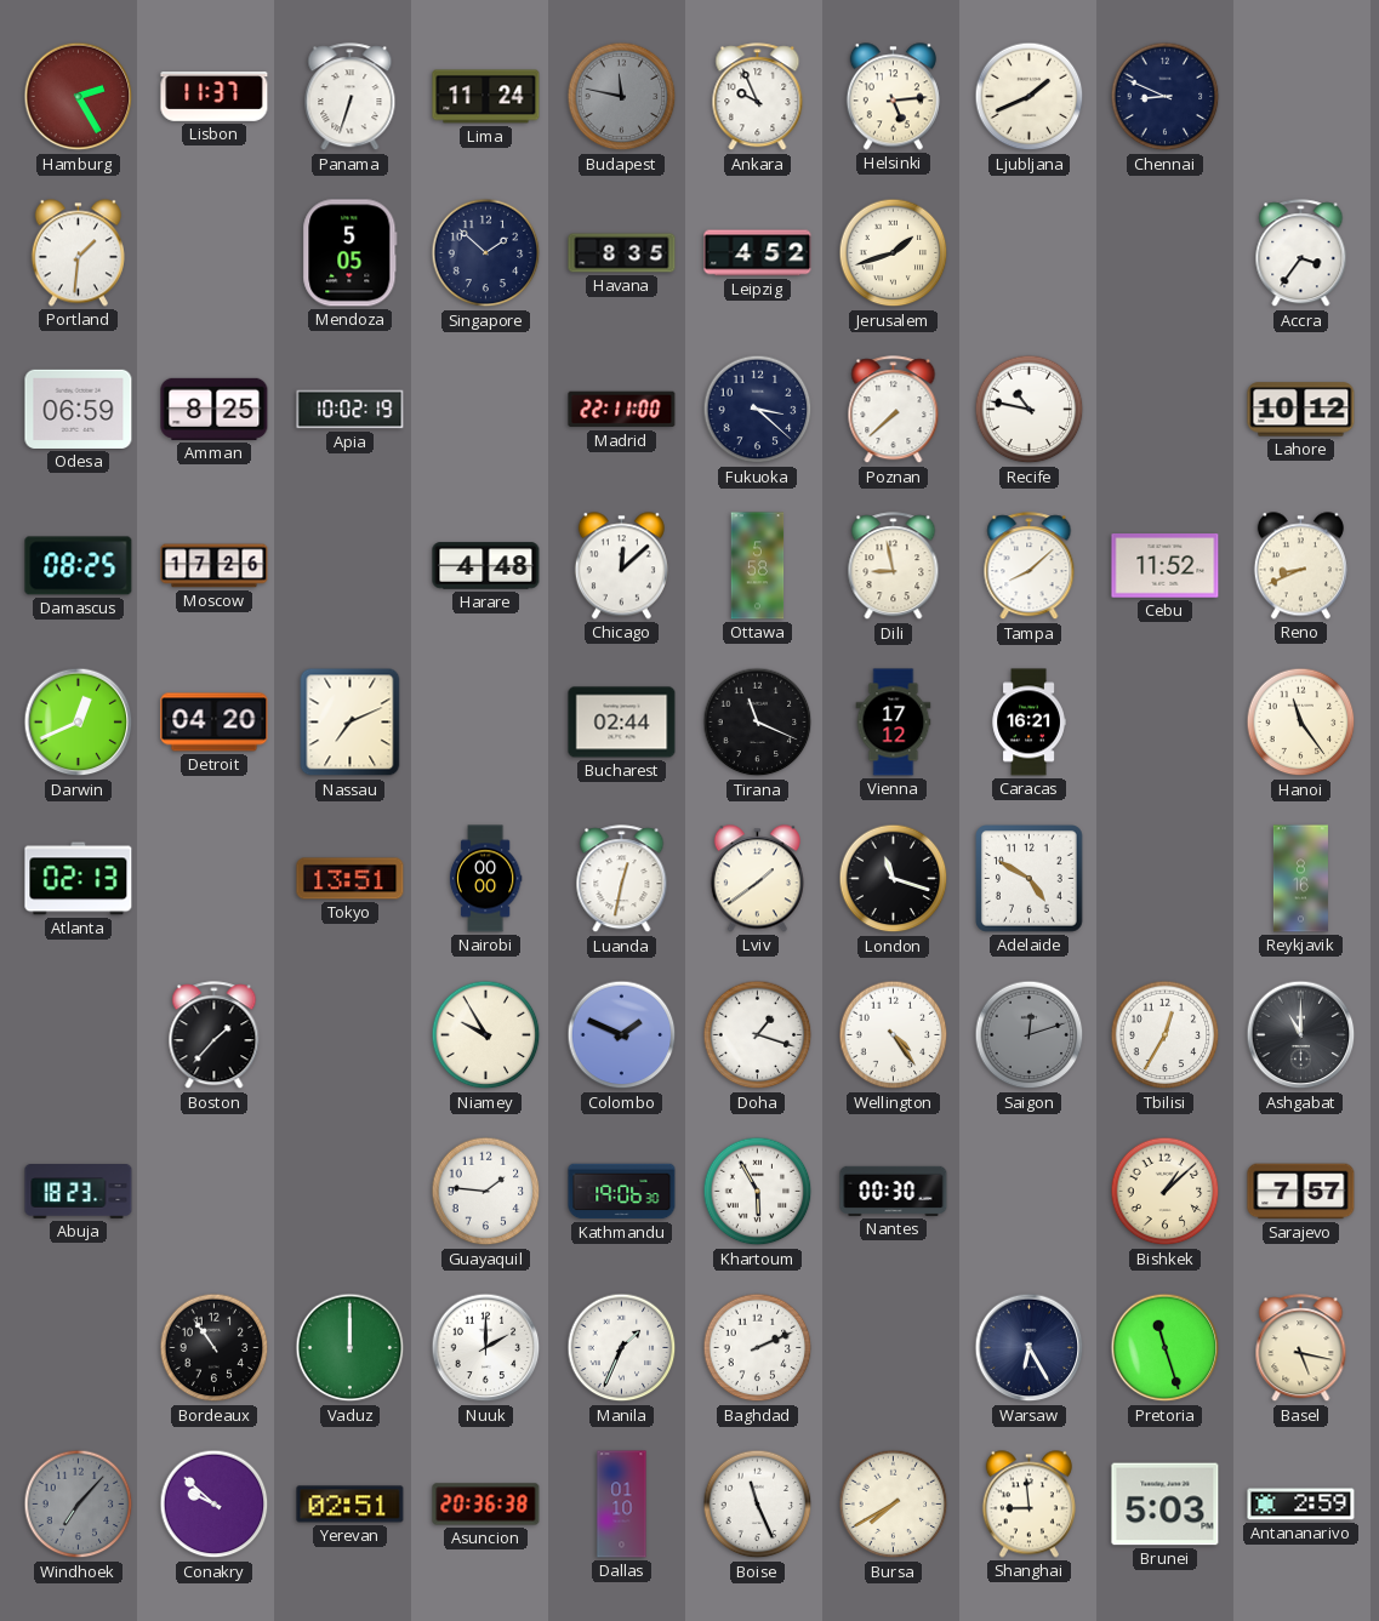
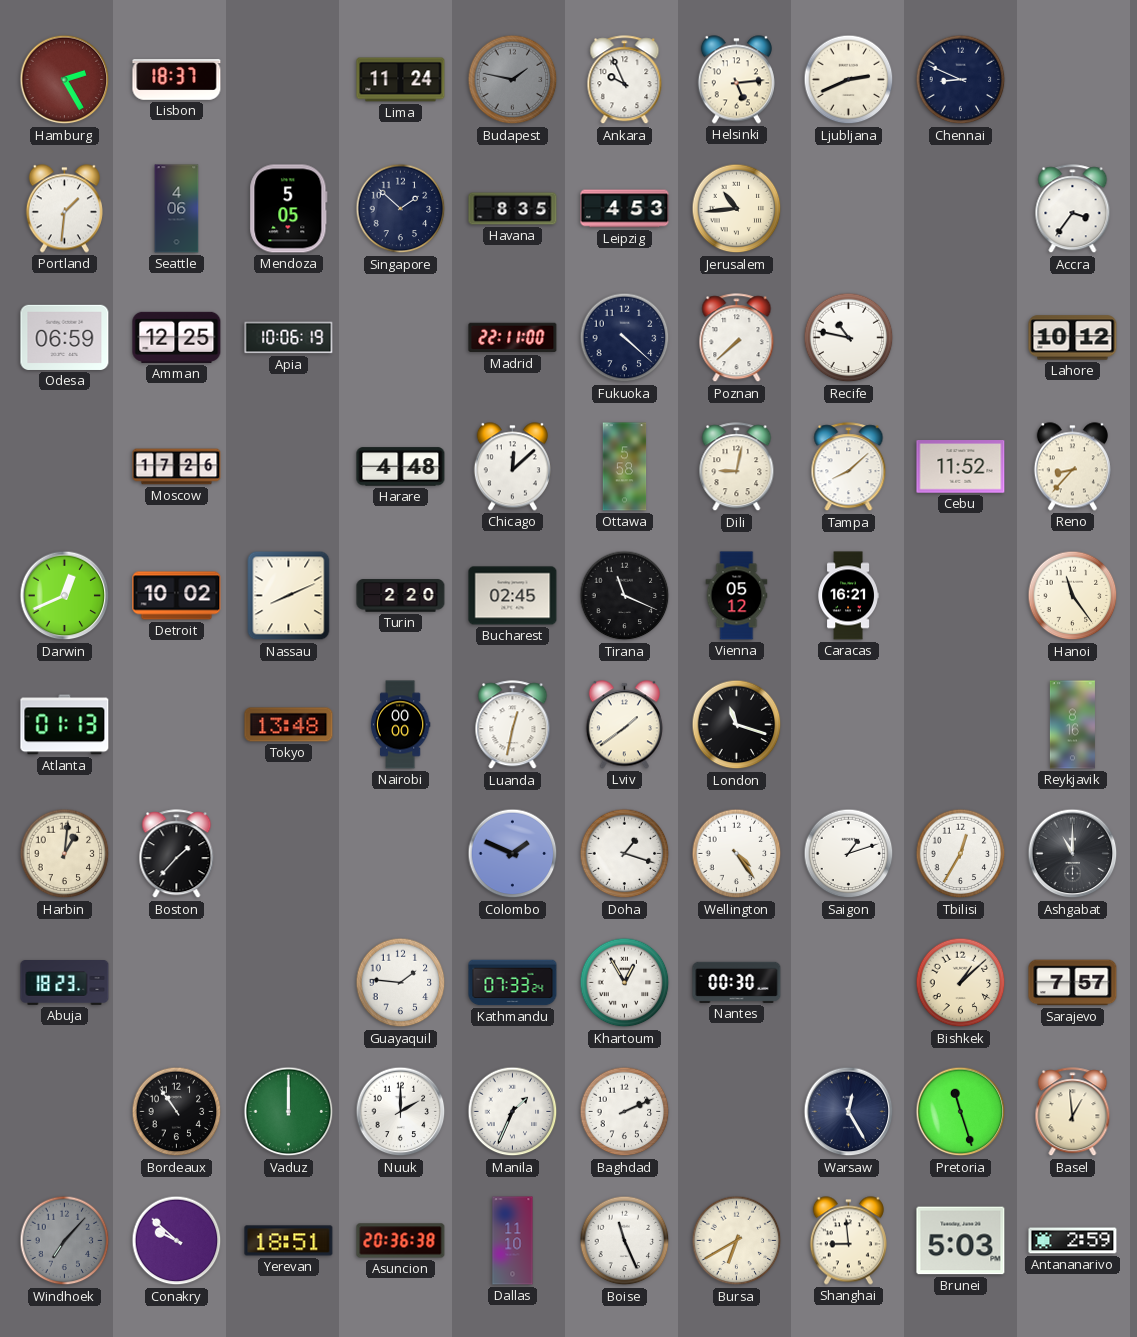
Lisbon: 11:37 -> 18:37
Panama: 6:33 -> none
Budapest: 11:47 -> 1:47
Ljubljana: 1:41 -> 2:41
Seattle: none -> 4:06
Leipzig: 4:52 -> 4:53
Jerusalem: 1:42 -> 10:44
Amman: 8:25 -> 12:25
Apia: 10:02 -> 10:06
Fukuoka: 3:22 -> 4:22
Damascus: 08:25 -> none
Dili: 8:58 -> 9:02
Reno: 8:41 -> 8:37
Detroit: 04:20 -> 10:02
Nassau: 7:11 -> 8:11
Turin: none -> 2:20
Bucharest: 02:44 -> 02:45
Vienna: 17:12 -> 05:12
Atlanta: 02:13 -> 01:13
Tokyo: 13:51 -> 13:48
Adelaide: 4:50 -> none
Harbin: none -> 1:01
Niamey: 9:55 -> none
Saigon: 12:12 -> 1:12
Saigon dial: grey -> white
Kathmandu: 19:06 -> 07:33
Khartoum: 5:55 -> 12:55
Warsaw: 6:25 -> 12:25
Basel: 5:17 -> 12:59
Yerevan: 02:51 -> 18:51
Dallas: 01:10 -> 11:10
Bursa: 7:40 -> 6:40
